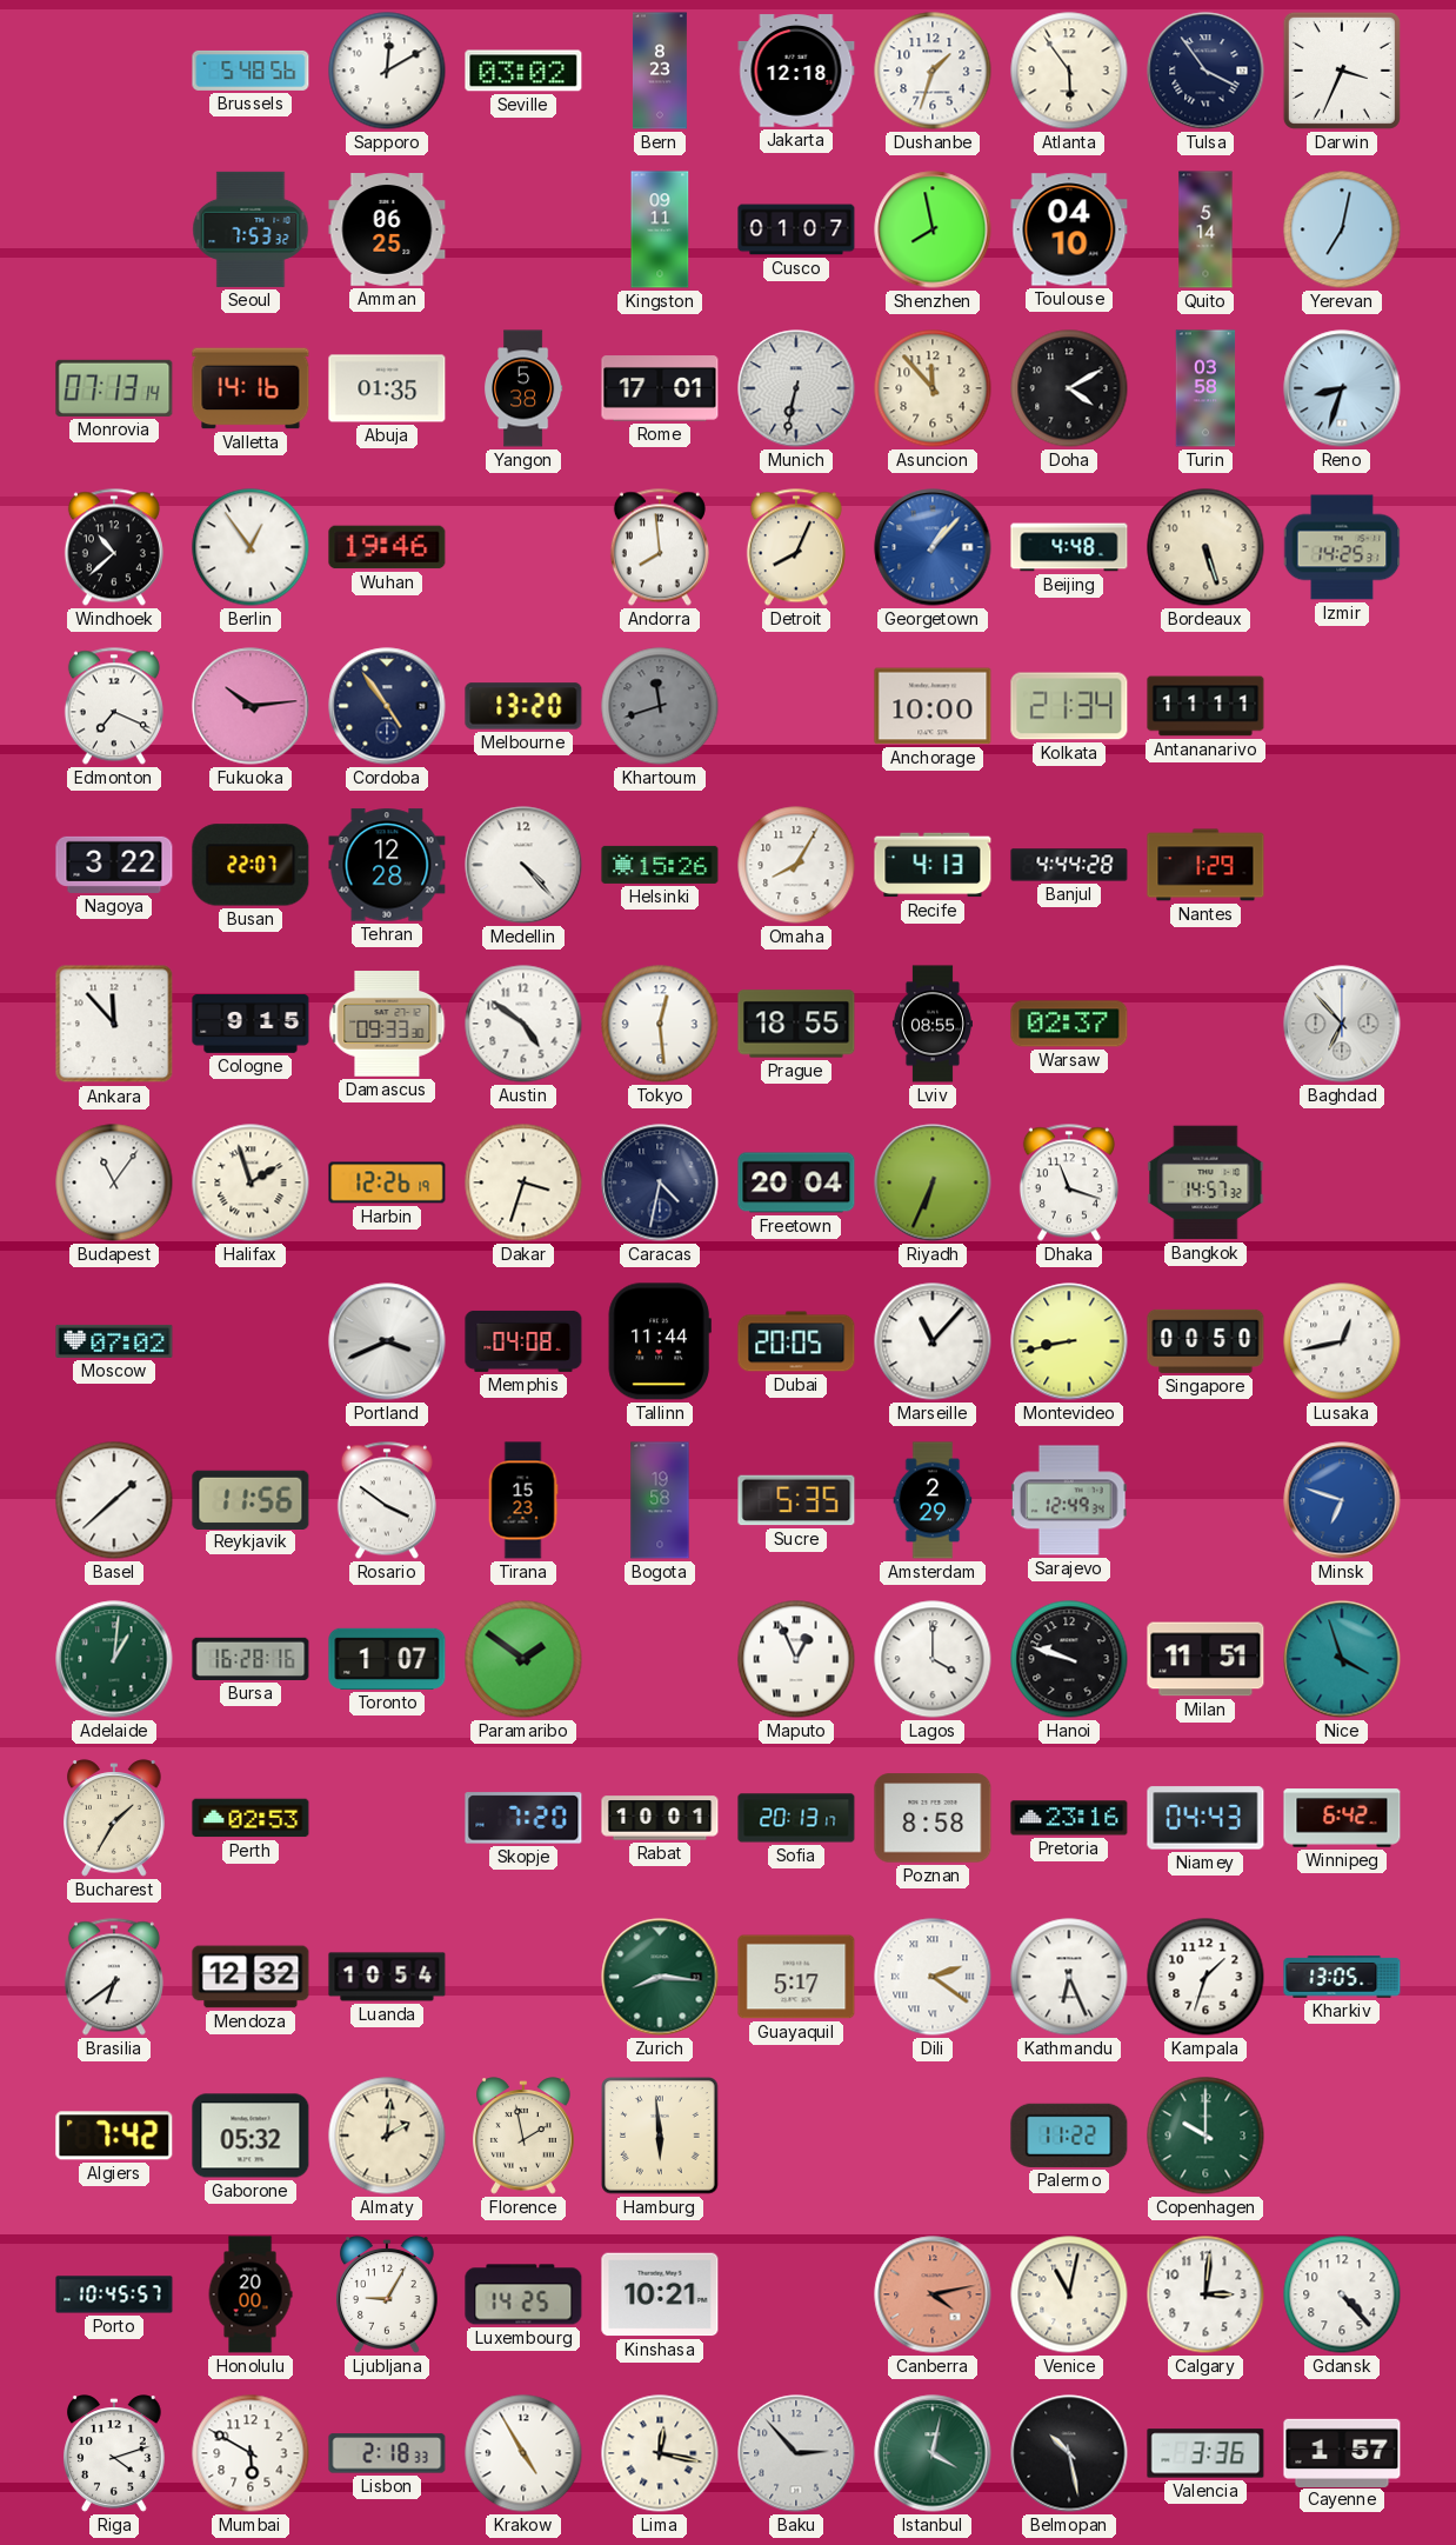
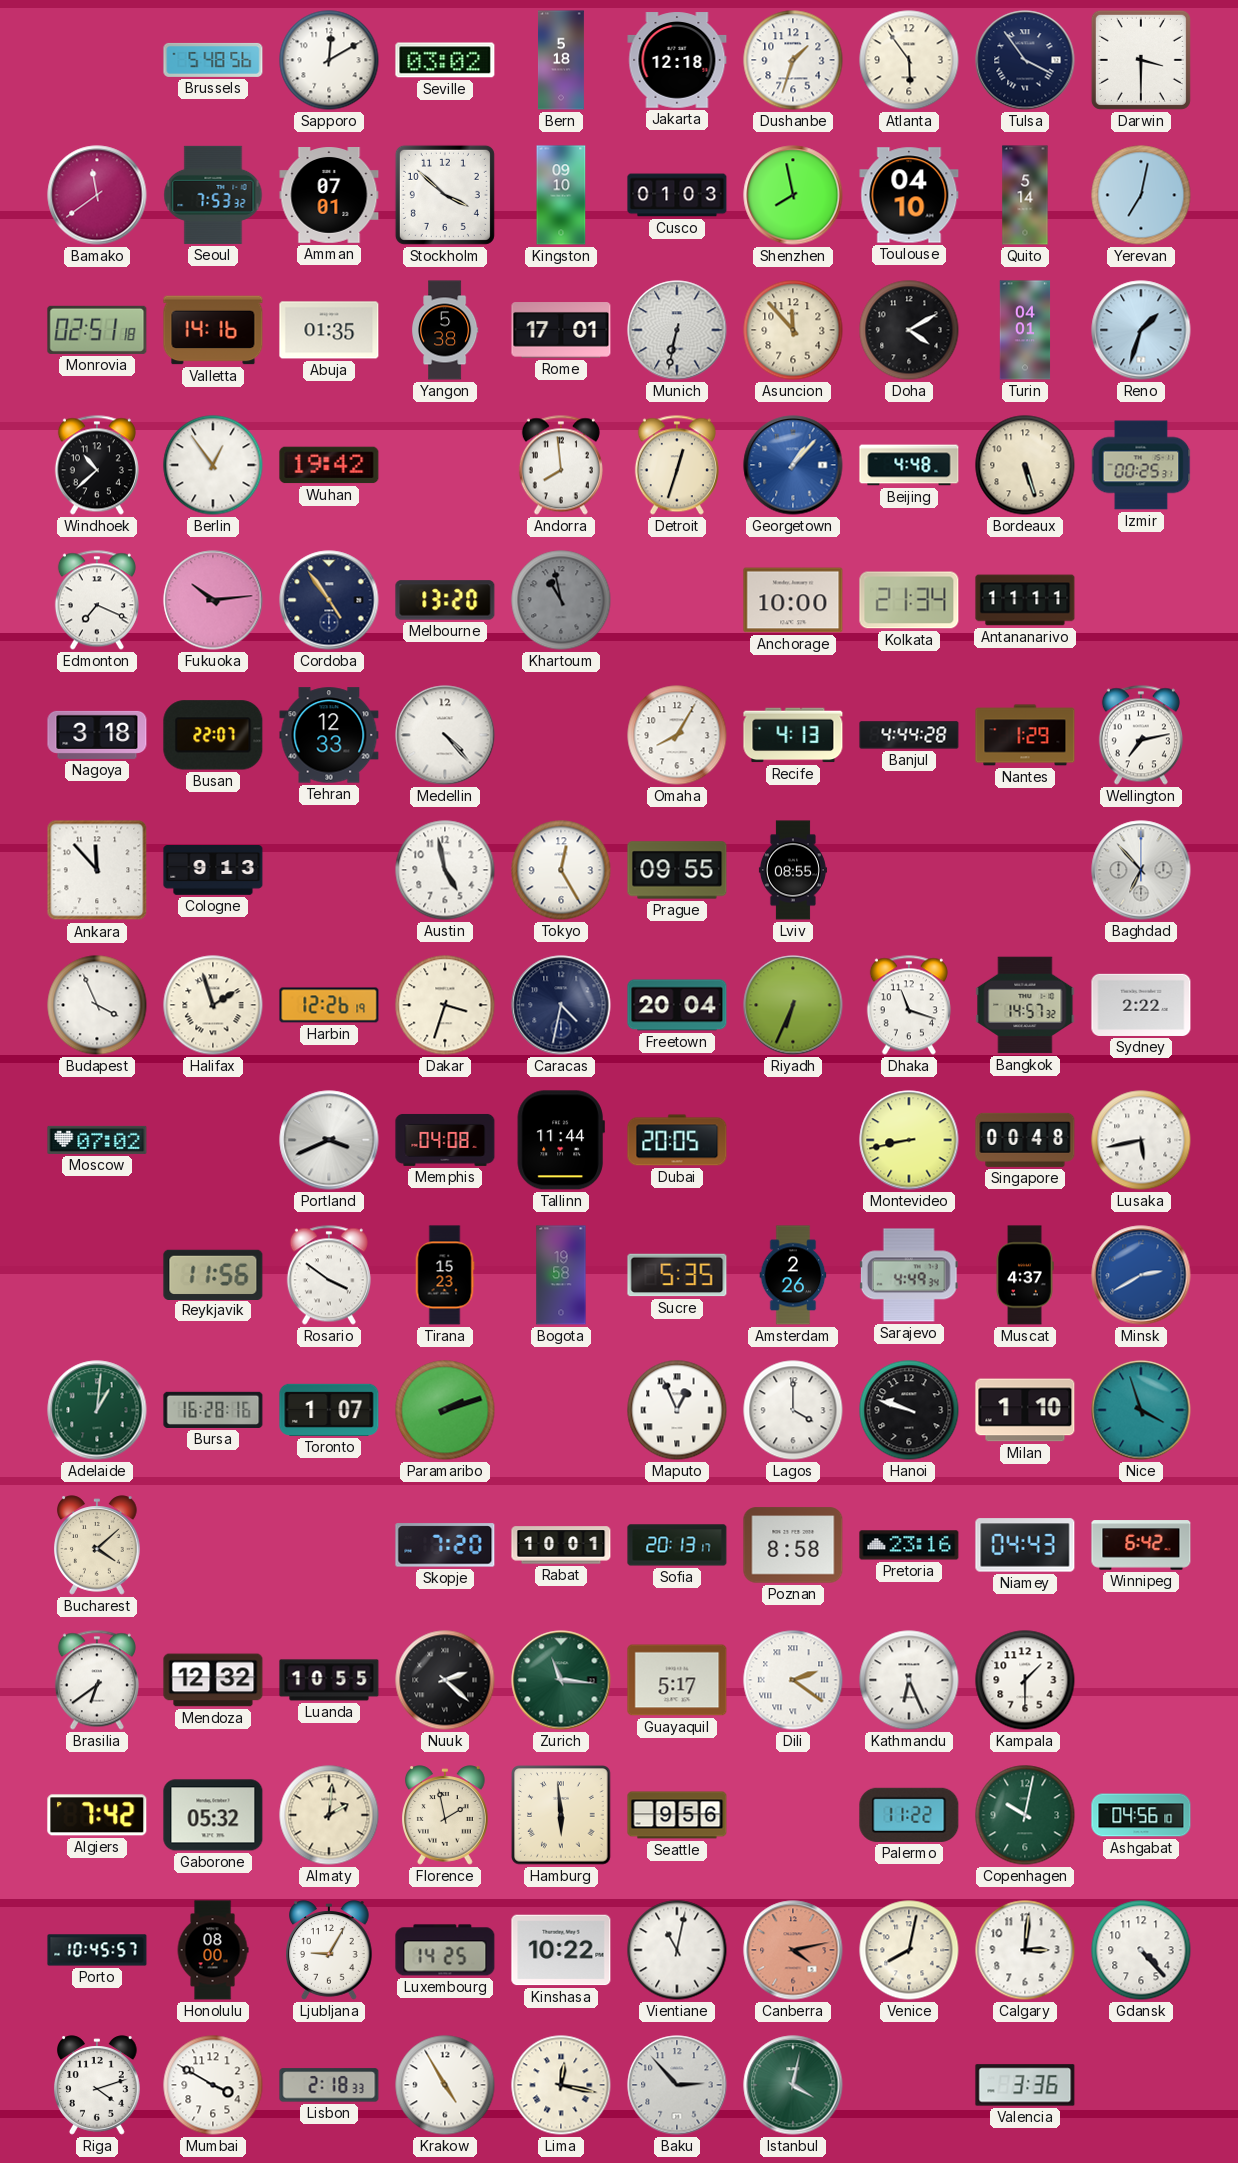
Bern: 8:23 -> 5:18
Darwin: 3:34 -> 3:30
Bamako: none -> 11:39
Amman: 06:25 -> 07:01
Stockholm: none -> 3:52
Kingston: 09:11 -> 09:10
Cusco: 01:07 -> 01:03
Monrovia: 07:13 -> 02:51
Turin: 03:58 -> 04:01
Reno: 8:33 -> 1:33
Wuhan: 19:46 -> 19:42
Detroit: 8:04 -> 12:33
Izmir: 14:25 -> 00:25
Khartoum: 11:42 -> 10:58
Nagoya: 3:22 -> 3:18
Tehran: 12:28 -> 12:33
Helsinki: 15:26 -> none
Wellington: none -> 7:13
Cologne: 9:15 -> 9:13
Damascus: 09:33 -> none
Austin: 4:51 -> 4:58
Tokyo: 12:29 -> 12:25
Prague: 18:55 -> 09:55
Warsaw: 02:37 -> none
Budapest: 11:06 -> 3:56
Sydney: none -> 2:22
Marseille: 11:07 -> none
Singapore: 00:50 -> 00:48
Lusaka: 12:43 -> 5:43
Basel: 1:38 -> none
Amsterdam: 2:29 -> 2:26
Sarajevo: 12:49 -> 4:49
Muscat: none -> 4:37
Minsk: 6:48 -> 2:40
Paramaribo: 1:51 -> 2:12
Milan: 11:51 -> 1:10
Bucharest: 1:35 -> 4:08
Perth: 02:53 -> none
Luanda: 10:54 -> 10:55
Nuuk: none -> 2:22
Zurich: 8:16 -> 11:16
Kampala: 1:33 -> 1:30
Kharkiv: 13:05 -> none
Seattle: none -> 9:56
Copenhagen: 10:00 -> 10:02
Ashgabat: none -> 04:56
Honolulu: 20:00 -> 08:00
Kinshasa: 10:21 -> 10:22
Vientiane: none -> 11:02
Venice: 11:02 -> 8:02
Mumbai: 5:50 -> 3:50
Belmopan: 10:28 -> none
Cayenne: 1:57 -> none
